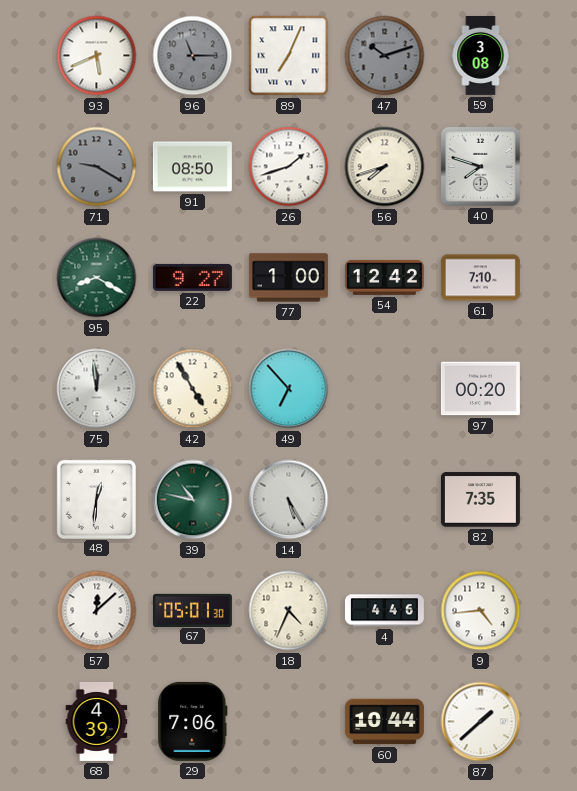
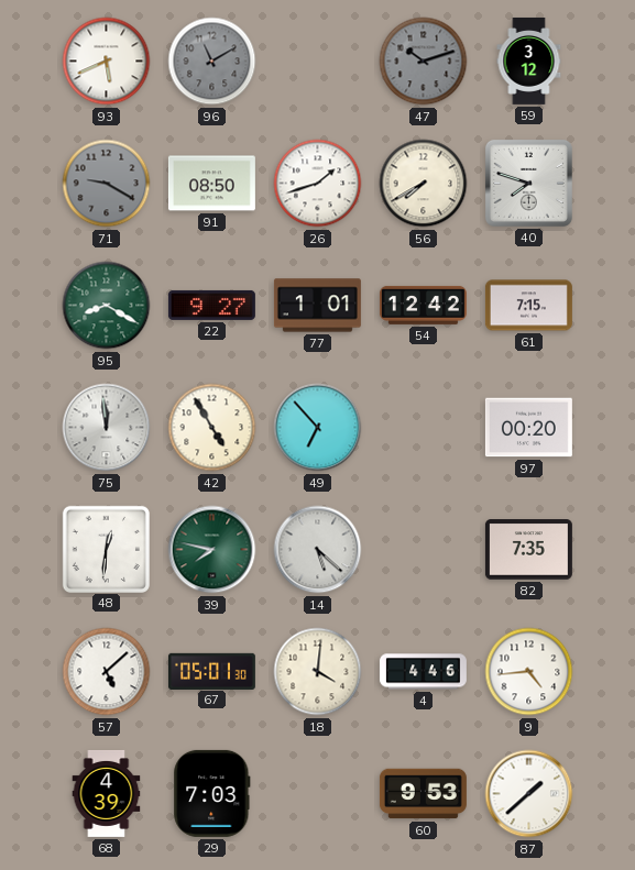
96: 11:15 -> 11:10
89: 7:04 -> none
59: 3:08 -> 3:12
56: 7:42 -> 7:40
77: 1:00 -> 1:01
61: 7:10 -> 7:15
39: 10:47 -> 7:47
14: 5:25 -> 5:22
57: 12:08 -> 5:08
18: 4:34 -> 4:01
29: 7:06 -> 7:03
60: 10:44 -> 9:53
